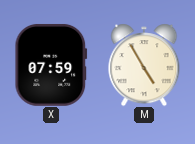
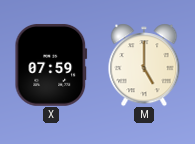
M: 4:55 -> 5:00
